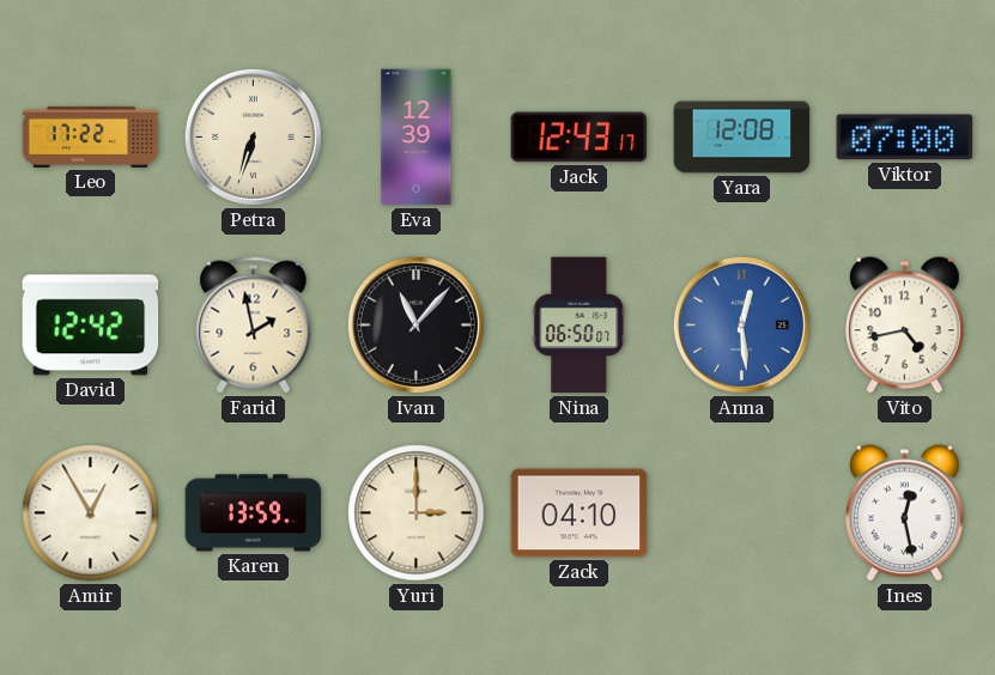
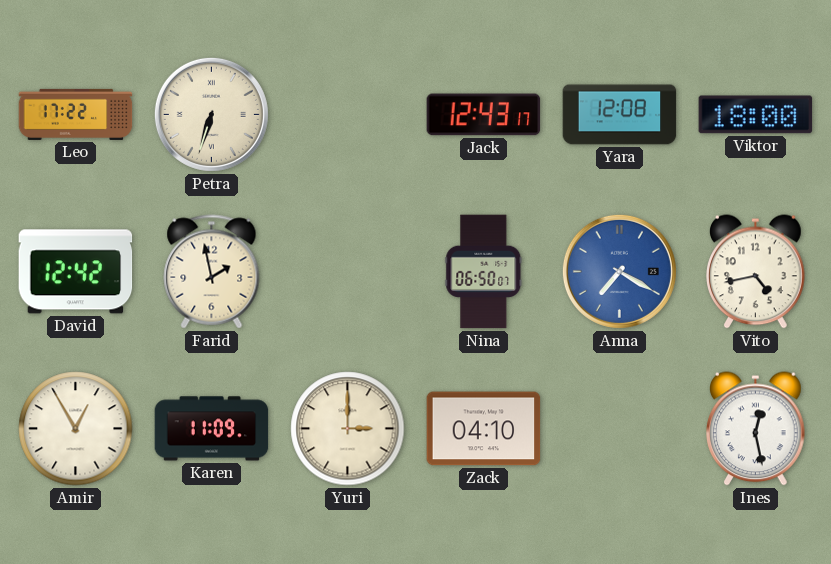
Eva: 12:39 -> none
Viktor: 07:00 -> 18:00
Ivan: 11:07 -> none
Anna: 12:29 -> 7:20
Karen: 13:59 -> 11:09
